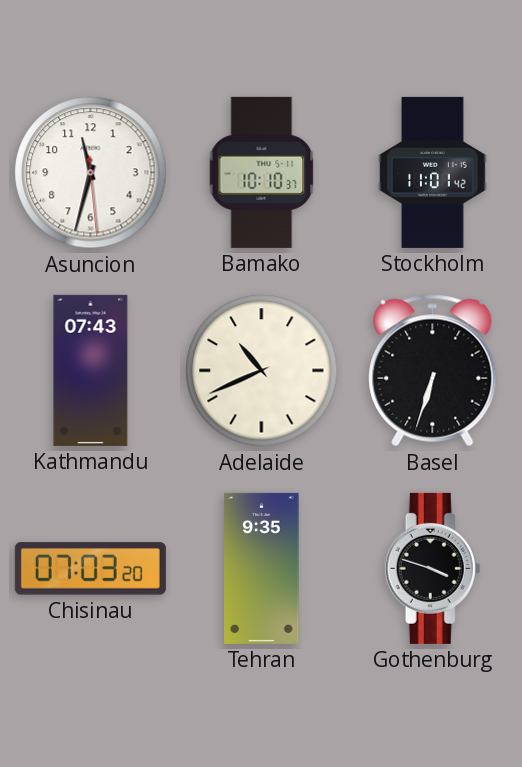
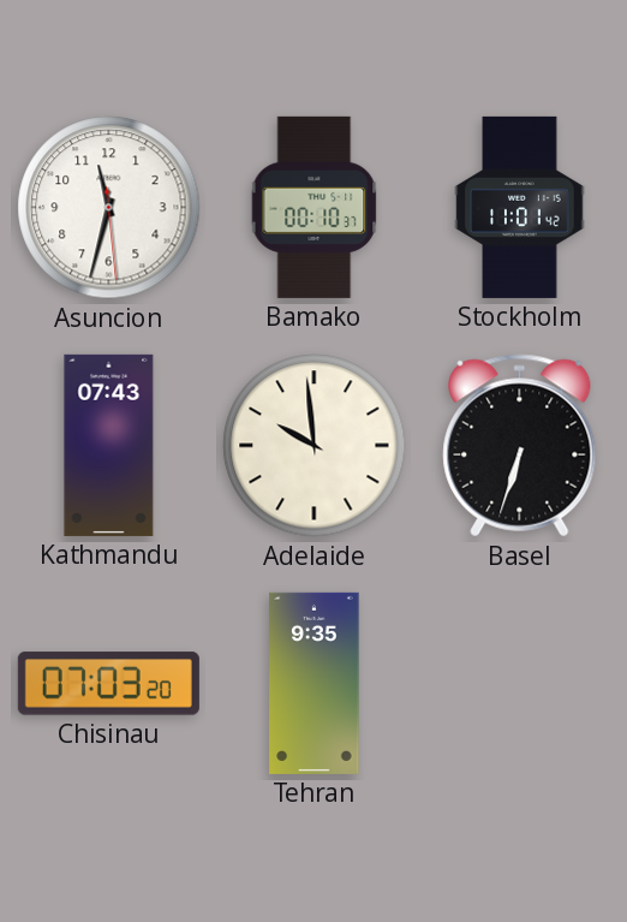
Bamako: 10:10 -> 00:10
Adelaide: 10:41 -> 9:59
Gothenburg: 3:48 -> none
